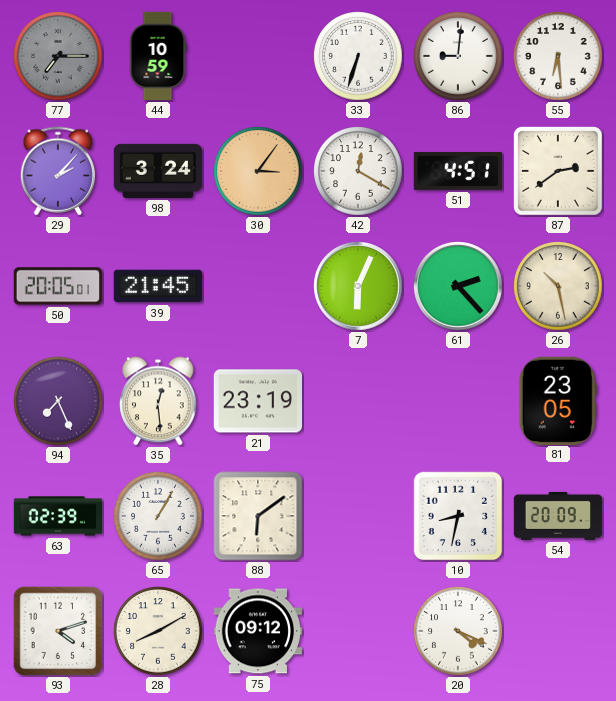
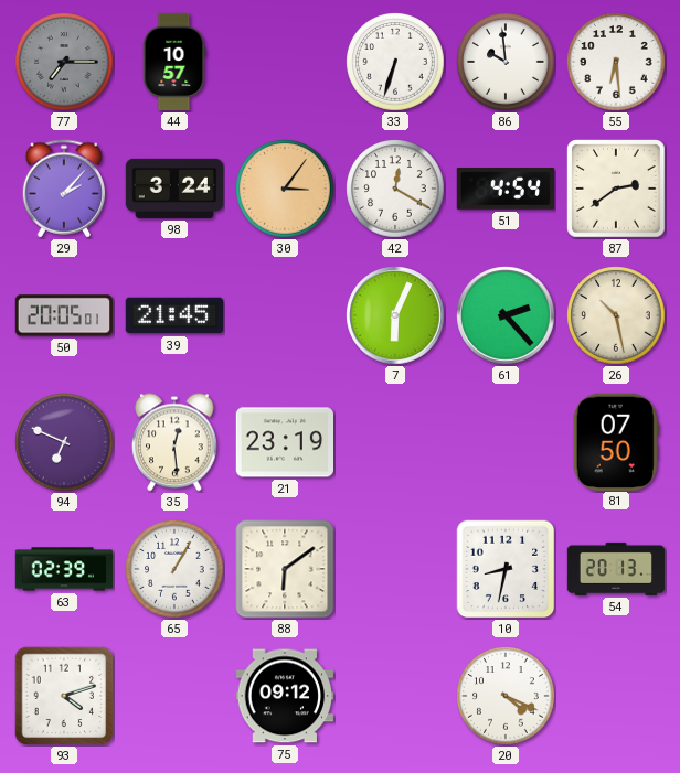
44: 10:59 -> 10:57
86: 9:01 -> 9:59
51: 4:51 -> 4:54
94: 7:26 -> 6:49
81: 23:05 -> 07:50
54: 20:09 -> 20:13
28: 8:10 -> none
